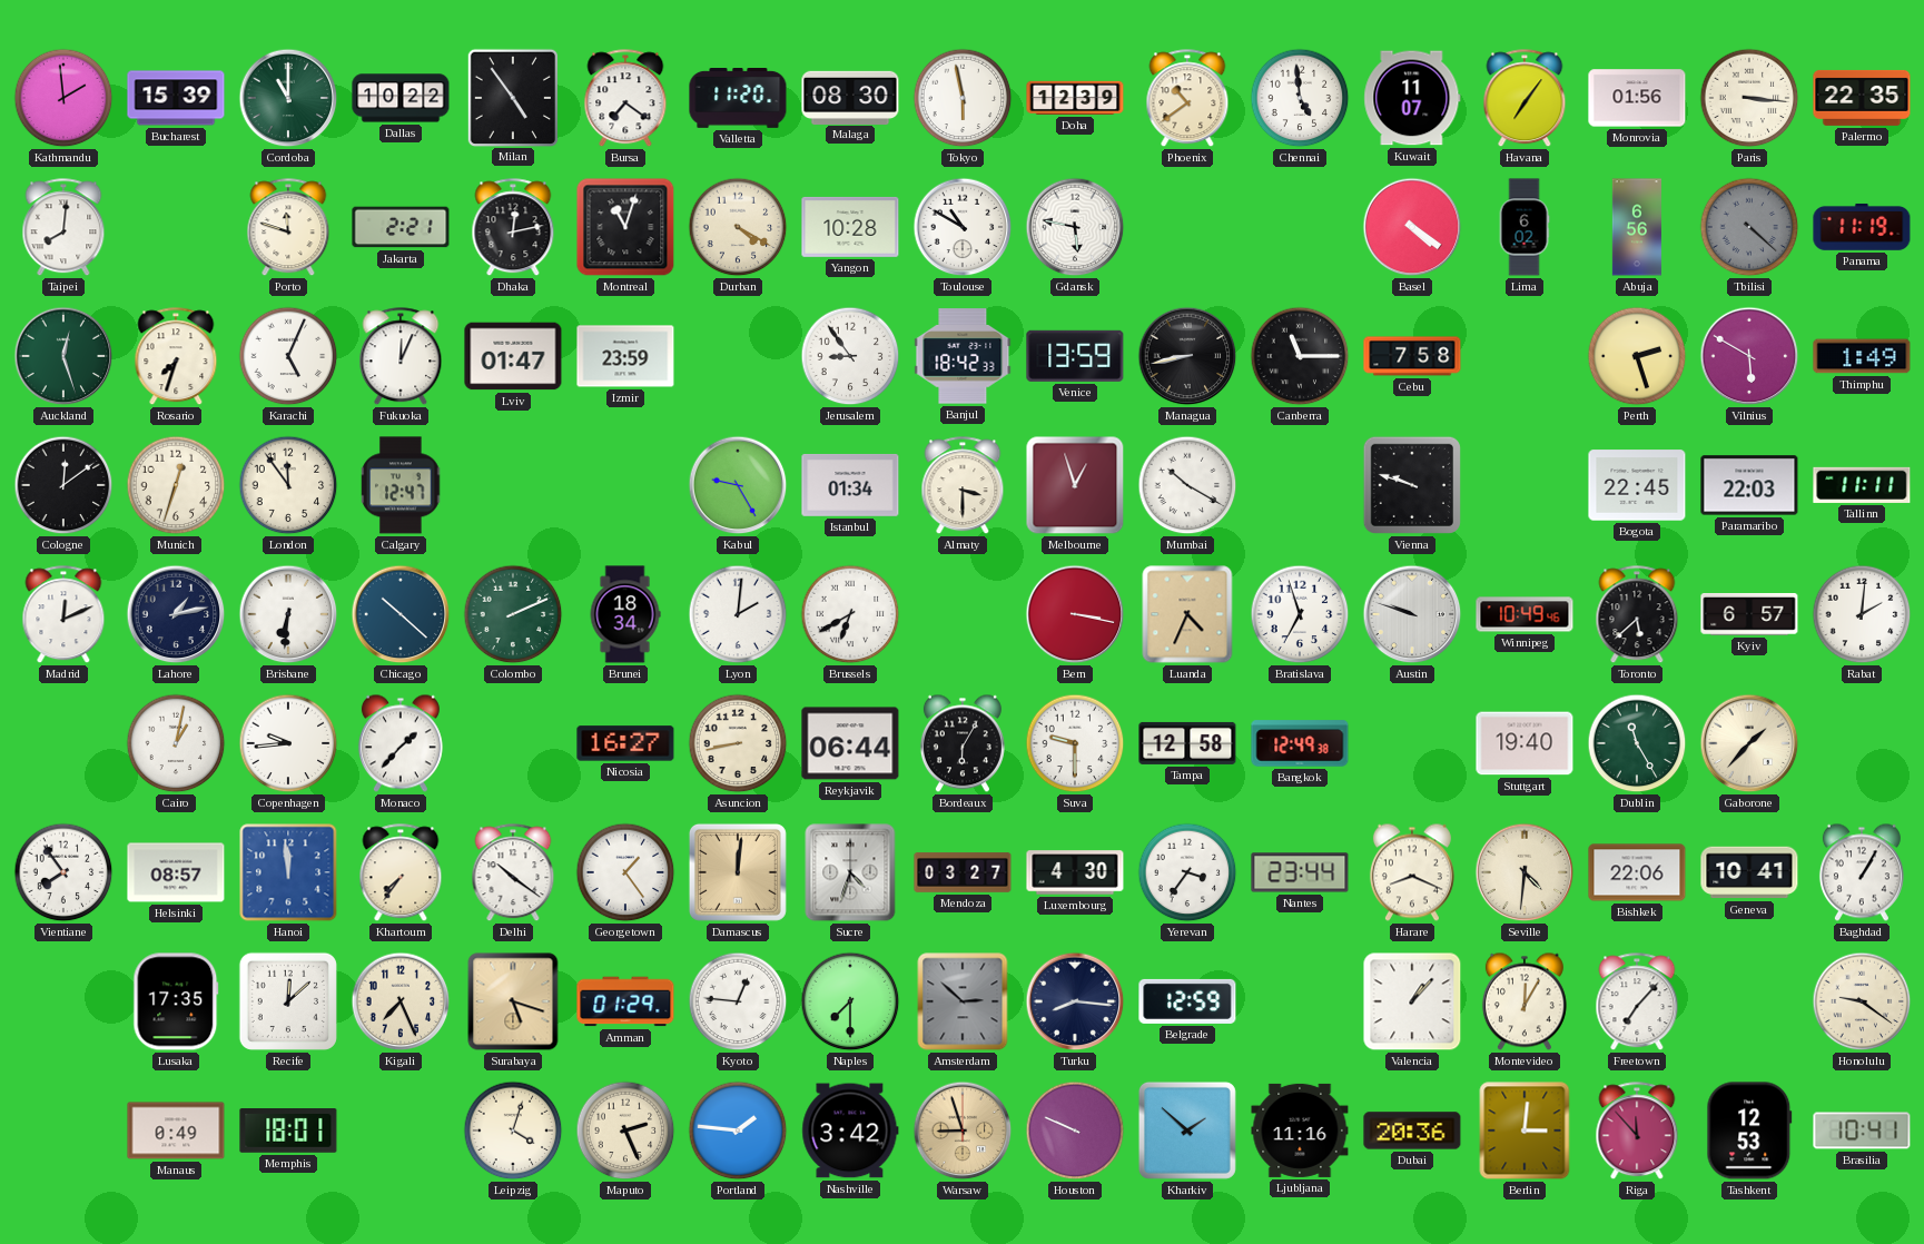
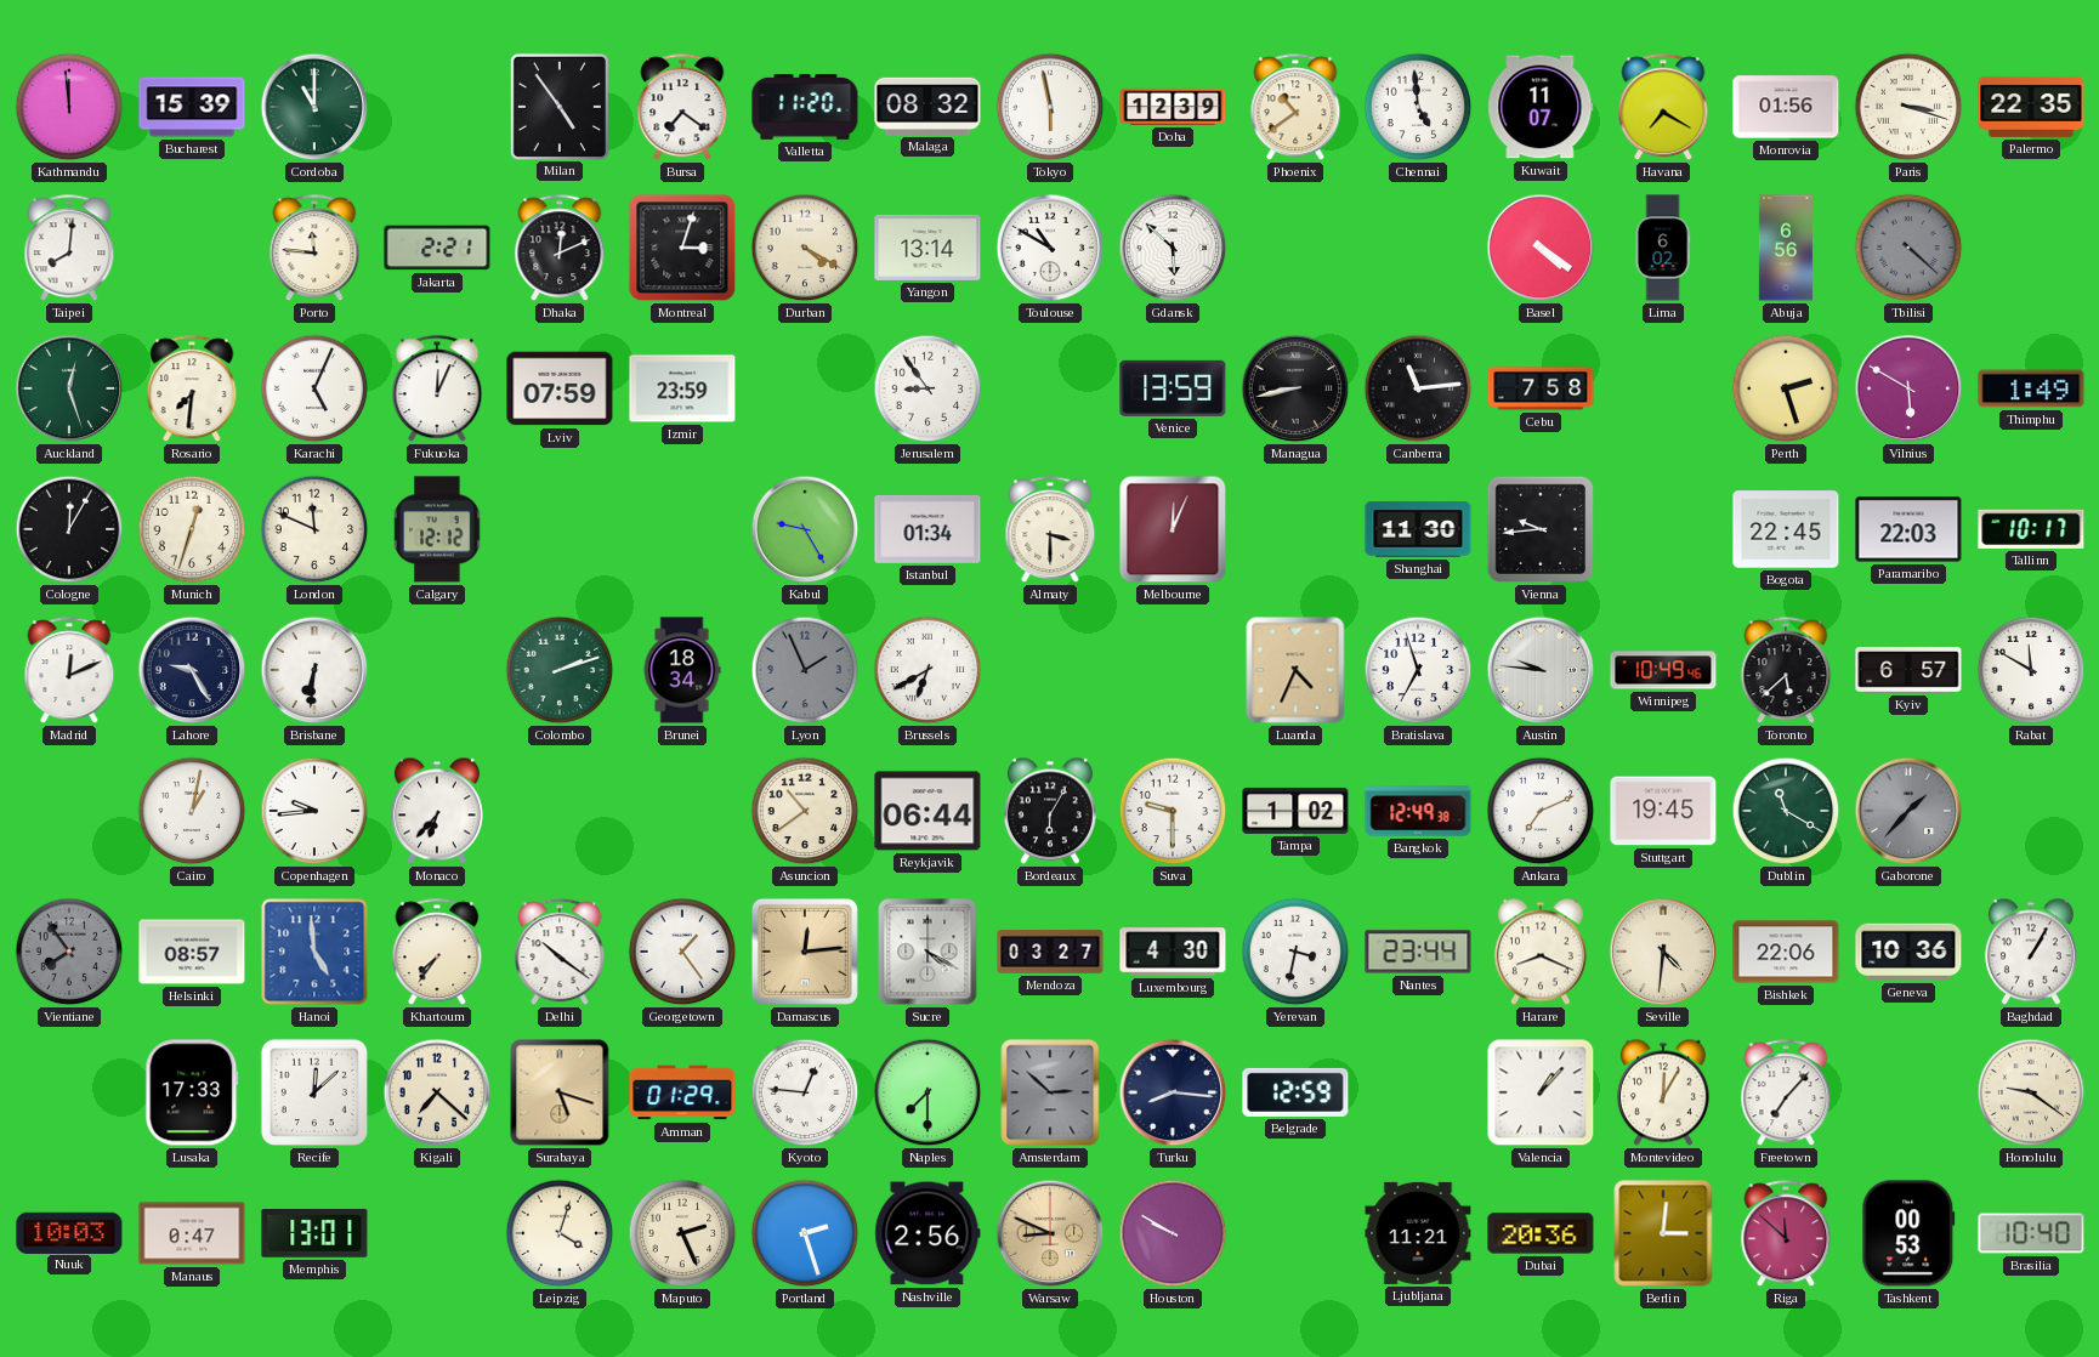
Kathmandu: 1:59 -> 11:59
Dallas: 10:22 -> none
Malaga: 08:30 -> 08:32
Havana: 7:06 -> 7:20
Paris: 3:16 -> 3:18
Porto: 11:48 -> 11:46
Dhaka: 12:13 -> 12:11
Montreal: 11:03 -> 3:03
Yangon: 10:28 -> 13:14
Gdansk: 5:47 -> 5:52
Panama: 11:19 -> none
Rosario: 7:33 -> 7:31
Lviv: 01:47 -> 07:59
Banjul: 18:42 -> none
Canberra: 11:15 -> 11:14
Cologne: 12:09 -> 12:05
London: 11:54 -> 11:49
Calgary: 12:47 -> 12:12
Melbourne: 12:57 -> 12:04
Mumbai: 10:20 -> none
Shanghai: none -> 11:30
Vienna: 9:48 -> 9:44
Tallinn: 11:11 -> 10:17
Lahore: 1:13 -> 9:25
Chicago: 10:22 -> none
Colombo: 2:11 -> 2:12
Lyon: 2:01 -> 1:56
Lyon dial: white -> grey
Bern: 3:17 -> none
Austin: 9:48 -> 9:46
Rabat: 2:01 -> 11:50
Monaco: 1:37 -> 6:37
Nicosia: 16:27 -> none
Asuncion: 8:43 -> 10:39
Tampa: 12:58 -> 1:02
Ankara: none -> 7:11
Stuttgart: 19:40 -> 19:45
Dublin: 11:25 -> 11:20
Gaborone dial: cream -> grey
Vientiane dial: white -> grey
Hanoi: 11:59 -> 4:59
Damascus: 12:01 -> 12:14
Sucre: 4:33 -> 4:20
Yerevan: 3:36 -> 3:32
Geneva: 10:41 -> 10:36
Lusaka: 17:35 -> 17:33
Kigali: 7:26 -> 7:22
Nuuk: none -> 10:03
Manaus: 0:49 -> 0:47
Memphis: 18:01 -> 13:01
Portland: 1:46 -> 2:27
Nashville: 3:42 -> 2:56
Warsaw: 8:57 -> 8:49
Houston: 9:49 -> 9:50
Kharkiv: 1:52 -> none
Ljubljana: 11:16 -> 11:21
Riga: 11:53 -> 11:52
Tashkent: 12:53 -> 00:53
Brasilia: 10:41 -> 10:40
